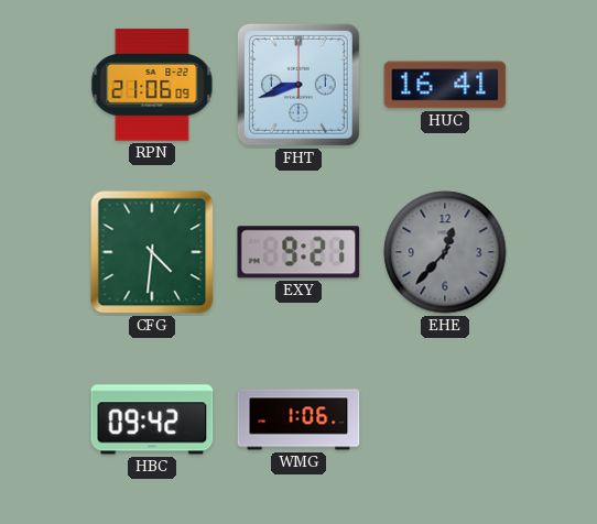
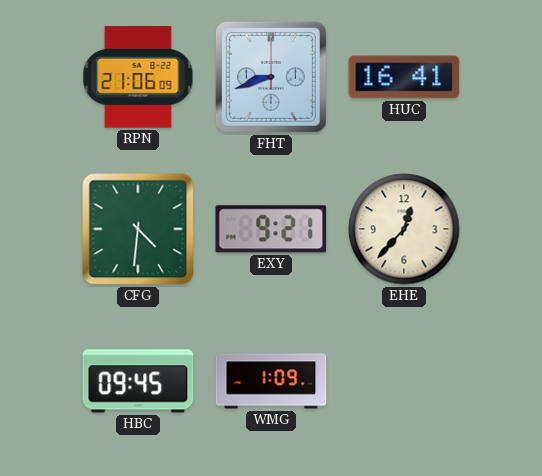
EHE dial: grey -> cream
HBC: 09:42 -> 09:45
WMG: 1:06 -> 1:09
